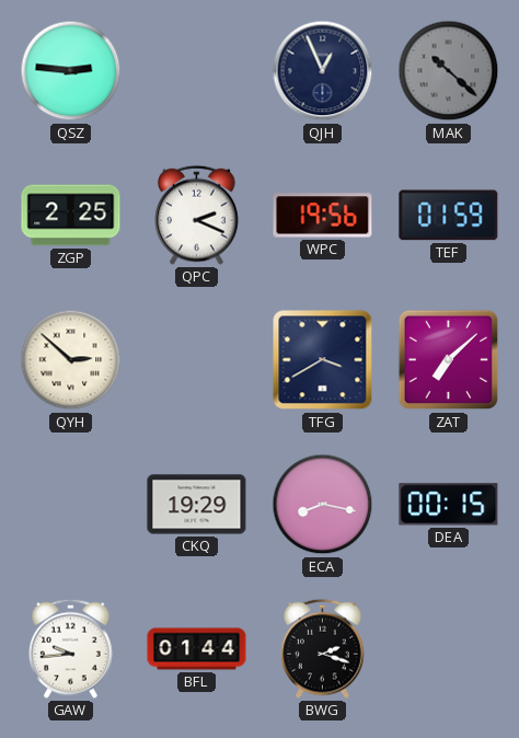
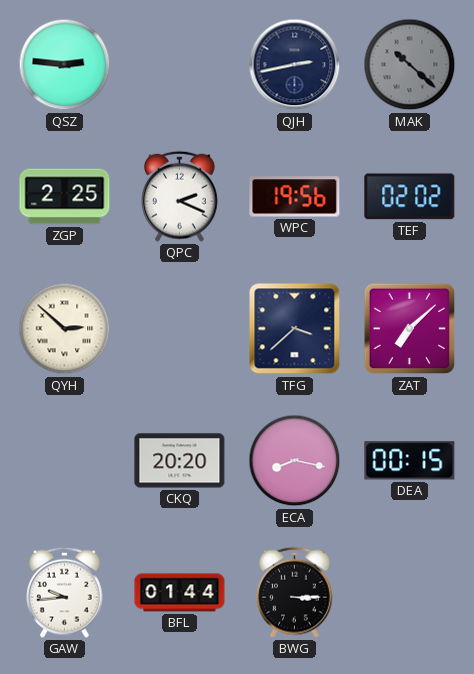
QJH: 12:56 -> 2:43
TEF: 01:59 -> 02:02
TFG: 3:40 -> 3:38
CKQ: 19:29 -> 20:20
BWG: 2:18 -> 3:15
